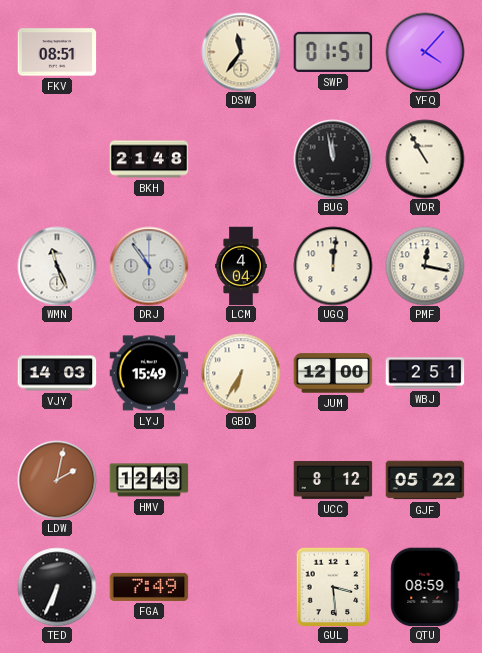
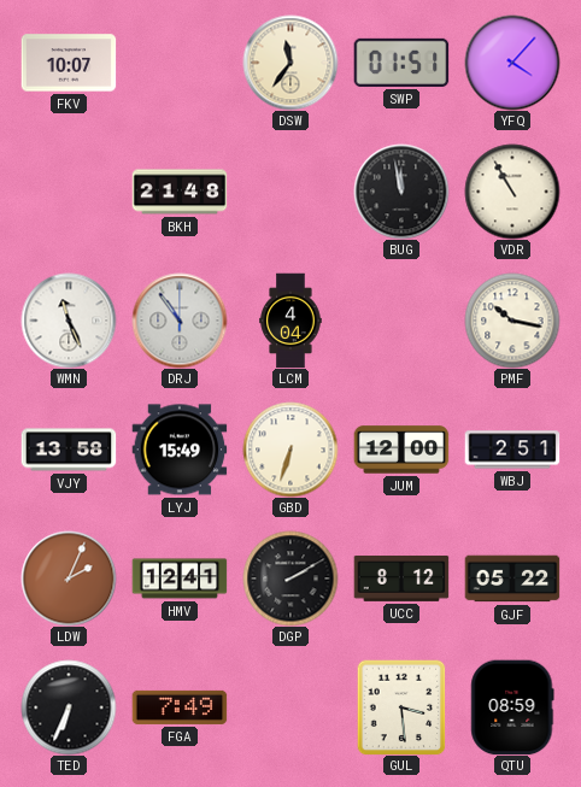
FKV: 08:51 -> 10:07
UGQ: 12:01 -> none
PMF: 12:17 -> 10:17
VJY: 14:03 -> 13:58
GBD: 6:35 -> 6:33
LDW: 2:02 -> 2:04
HMV: 12:43 -> 12:41
DGP: none -> 2:10
